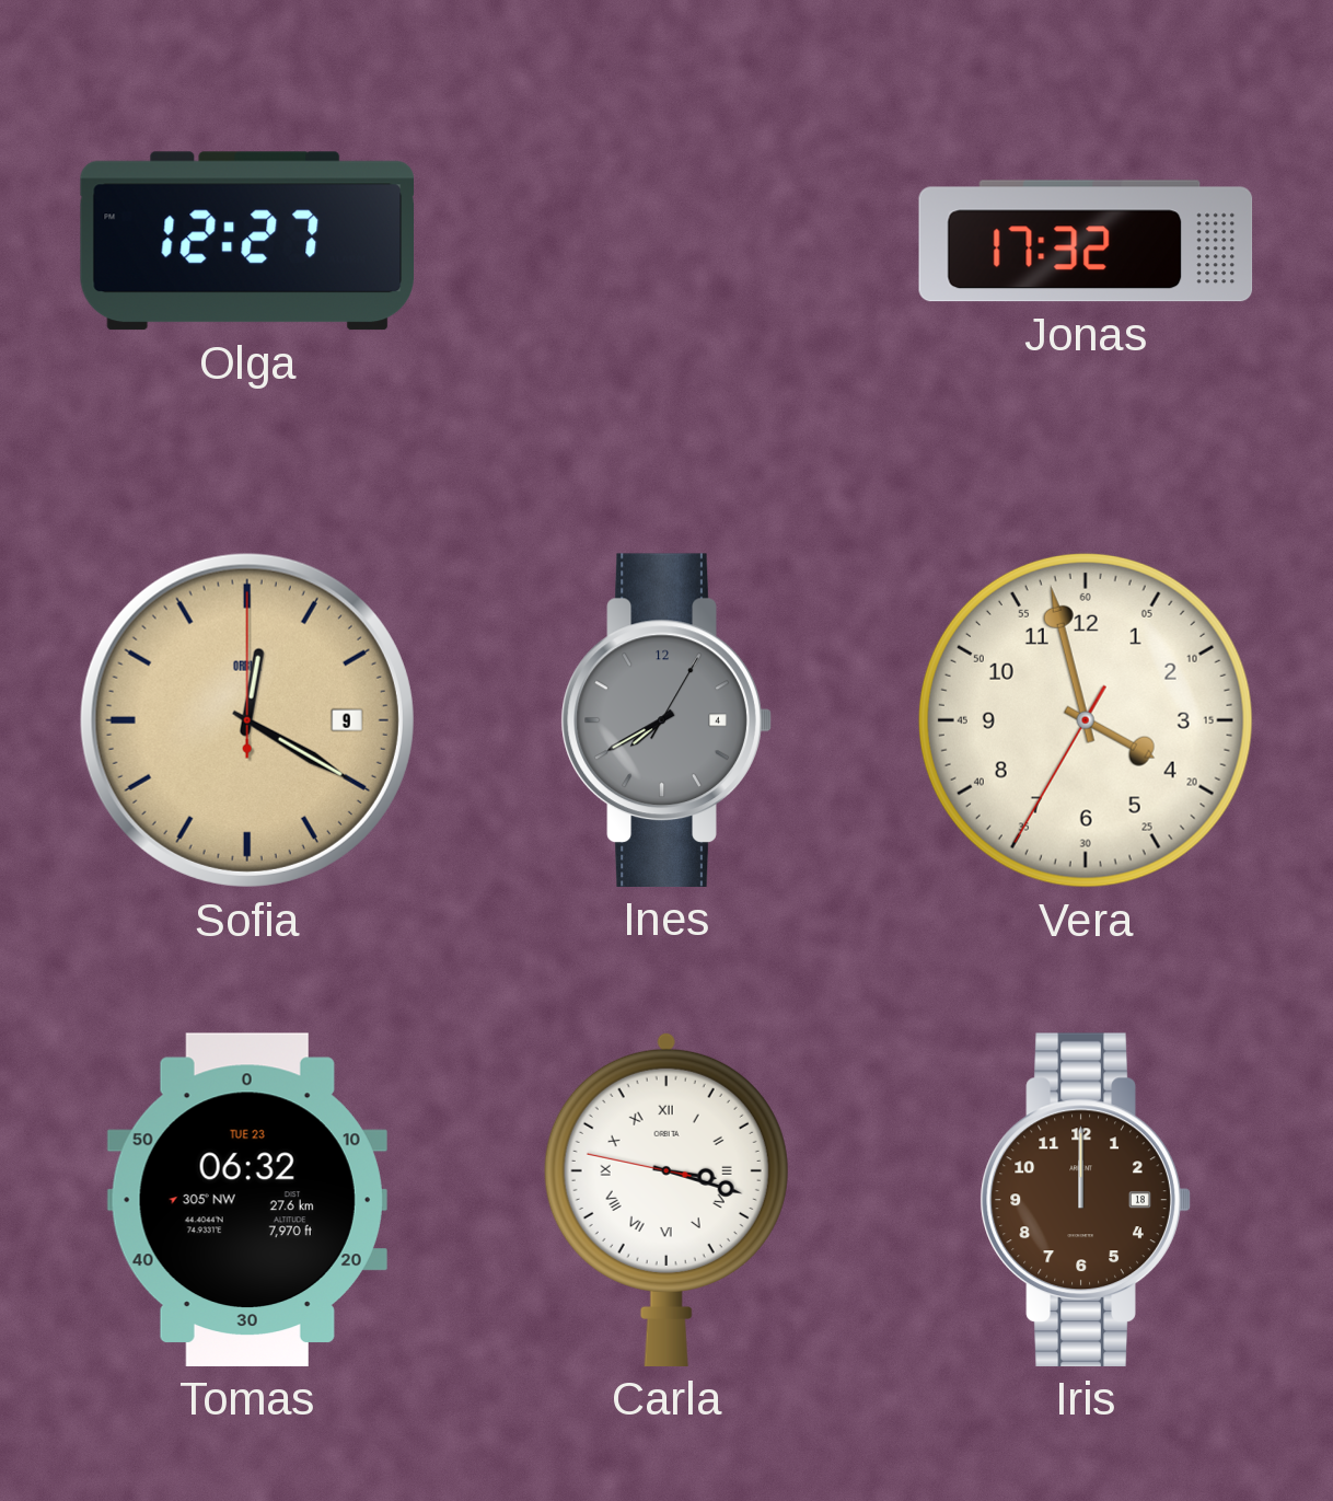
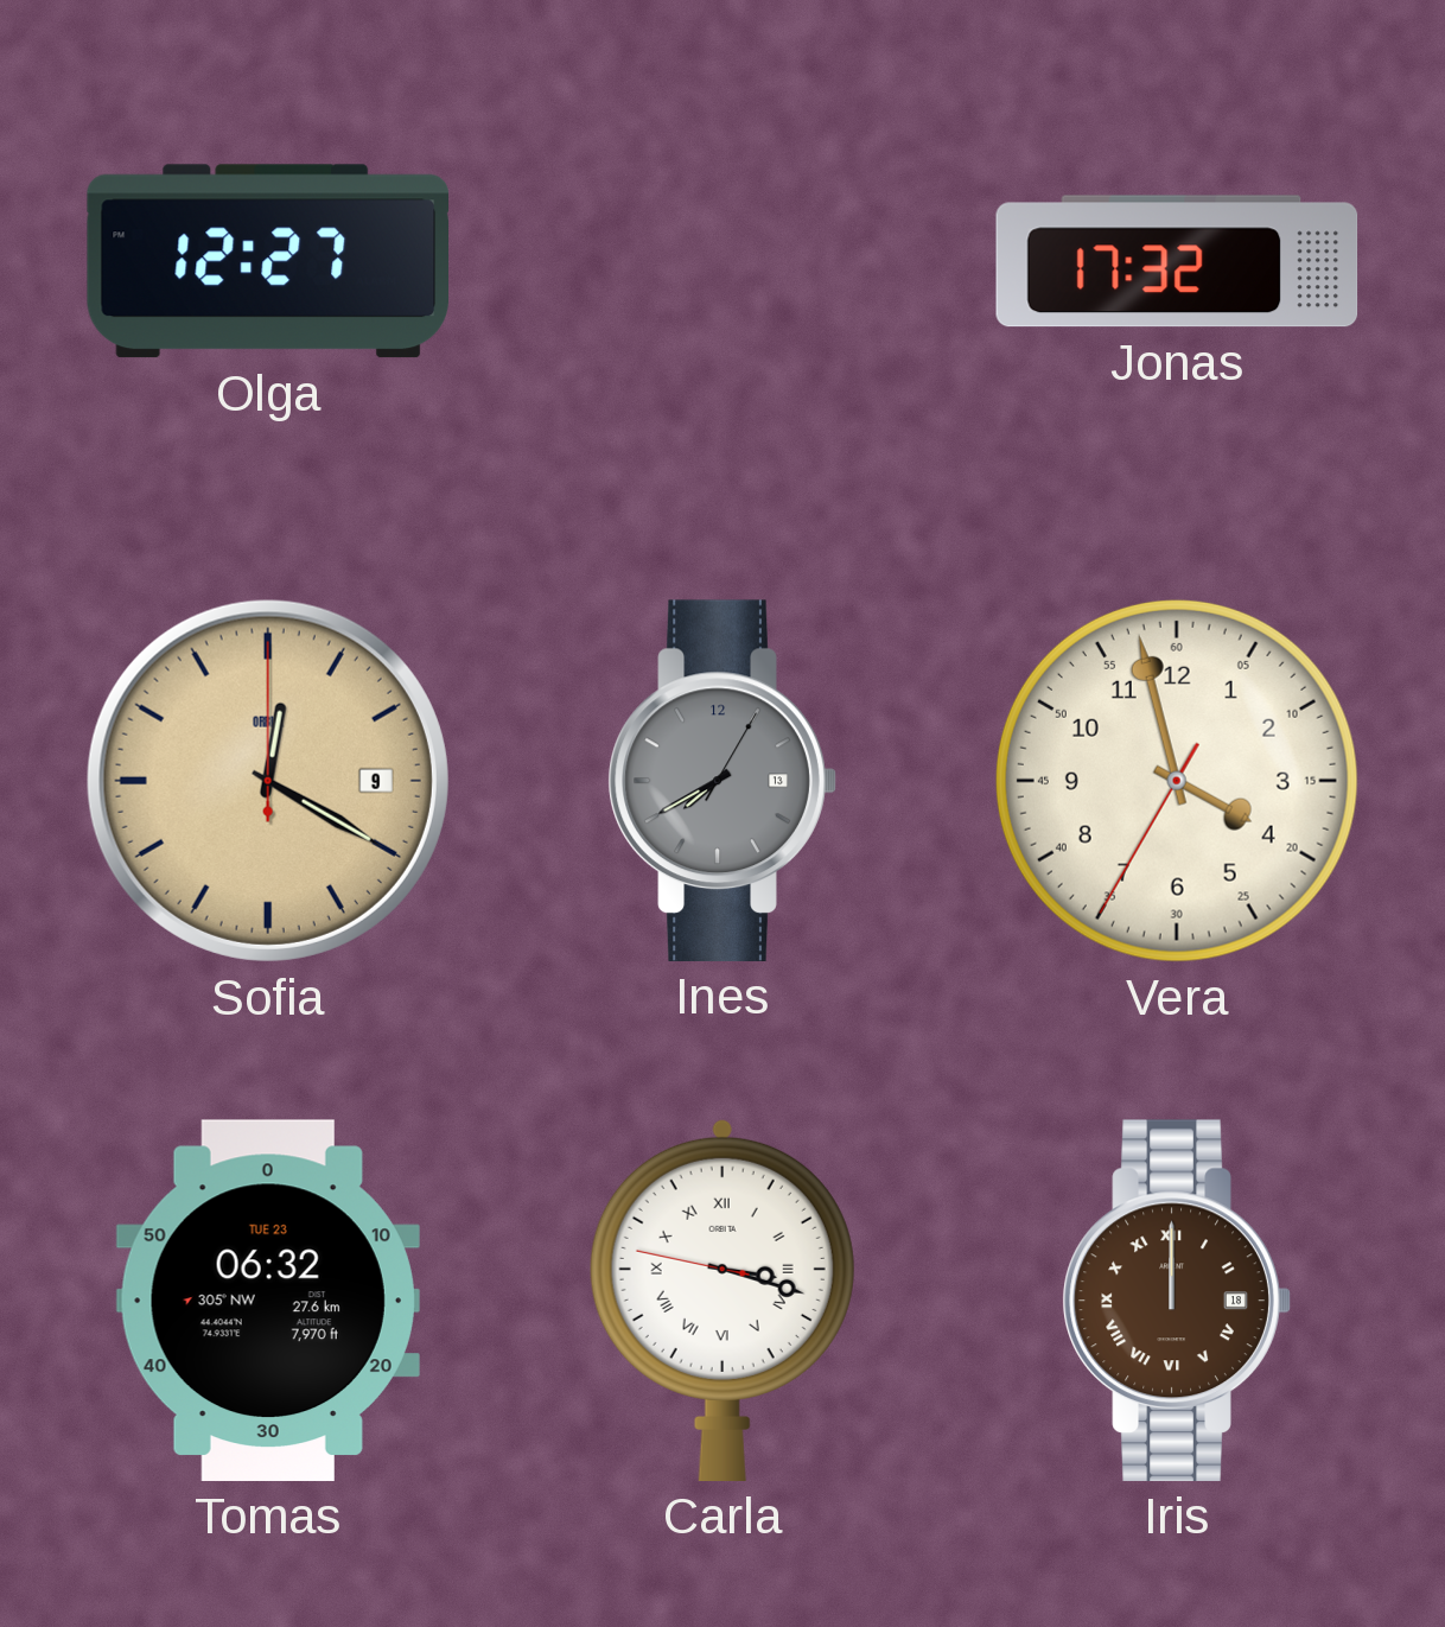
Ines date: 4 -> 13
Iris numerals: Arabic -> Roman
